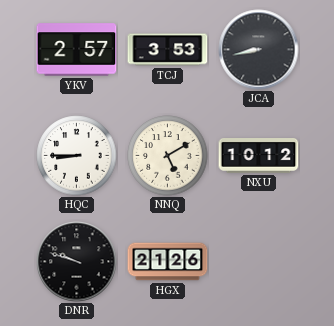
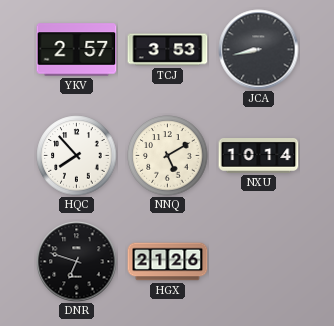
HQC: 8:45 -> 7:53
NXU: 10:12 -> 10:14
DNR: 9:48 -> 6:48
